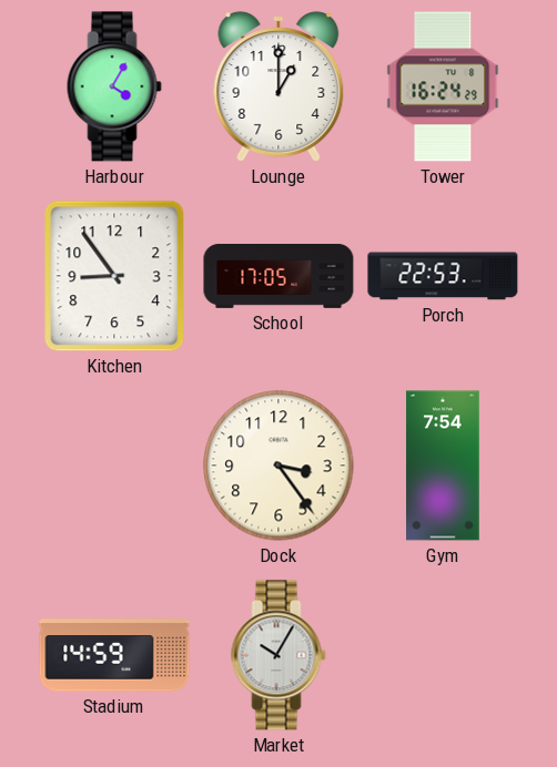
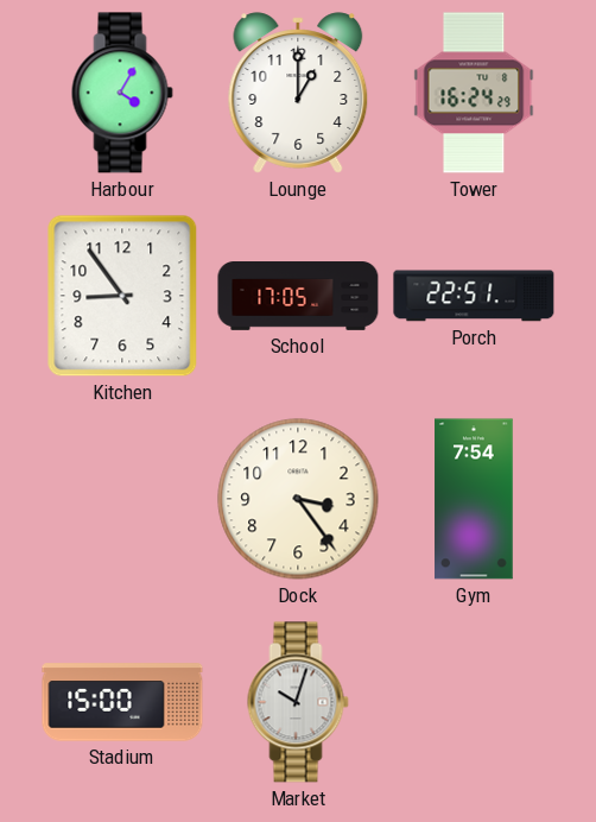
Porch: 22:53 -> 22:51
Stadium: 14:59 -> 15:00
Market: 10:05 -> 10:03
